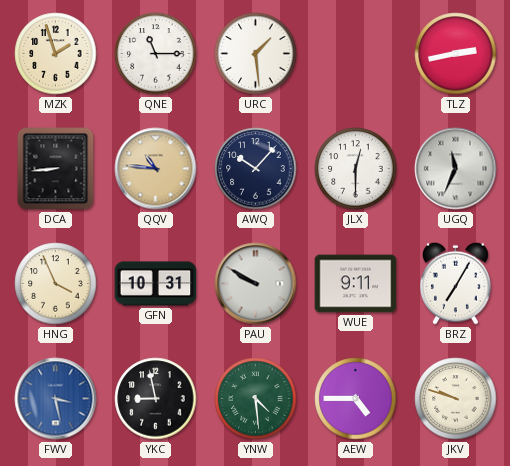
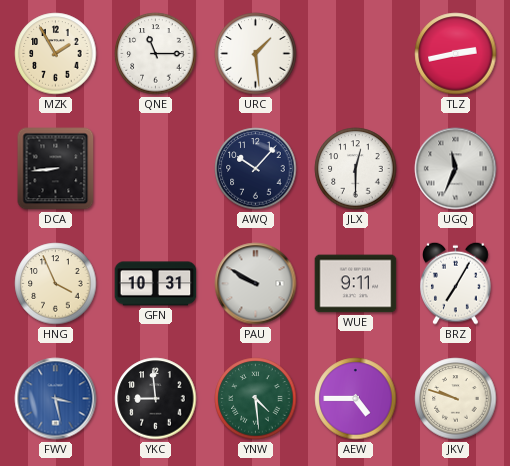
MZK: 1:57 -> 1:55
QQV: 10:46 -> none
YKC: 8:58 -> 8:59
